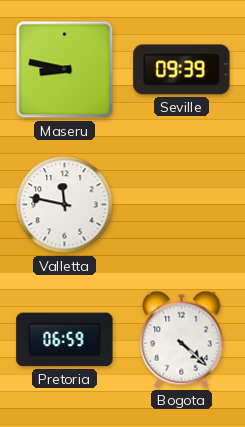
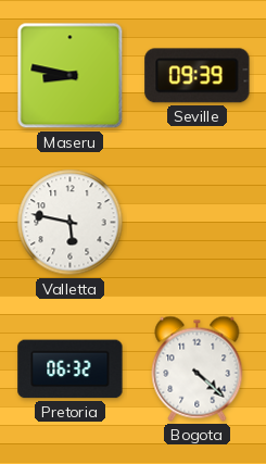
Valletta: 11:47 -> 5:47
Pretoria: 06:59 -> 06:32
